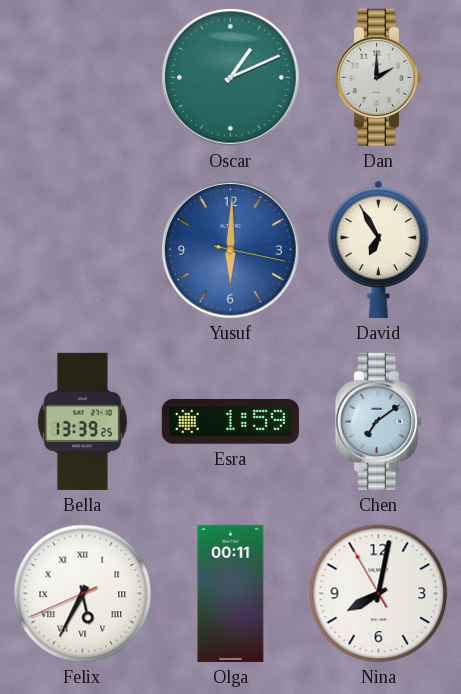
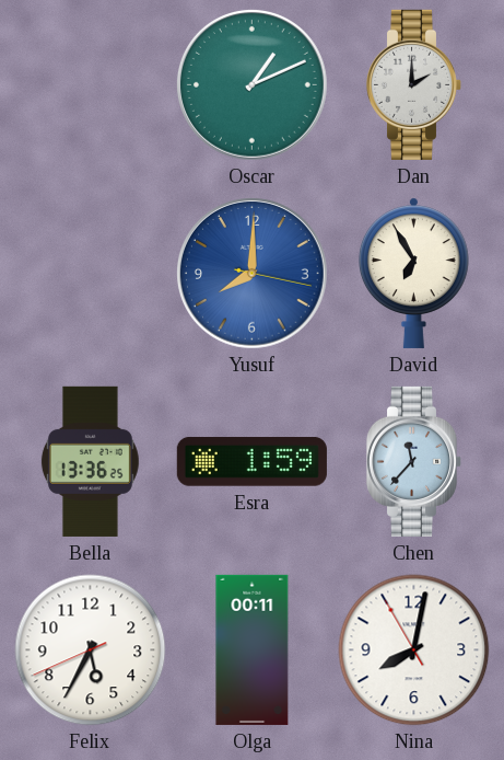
Yusuf: 6:00 -> 8:00
Bella: 13:39 -> 13:36
Chen: 7:09 -> 11:37
Felix numerals: Roman -> Arabic
